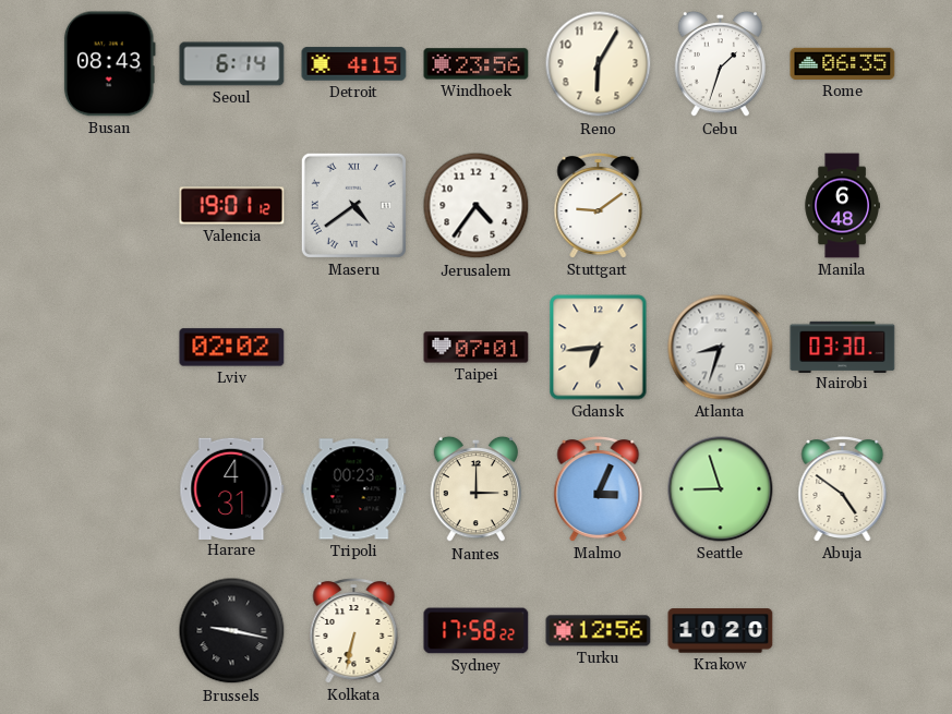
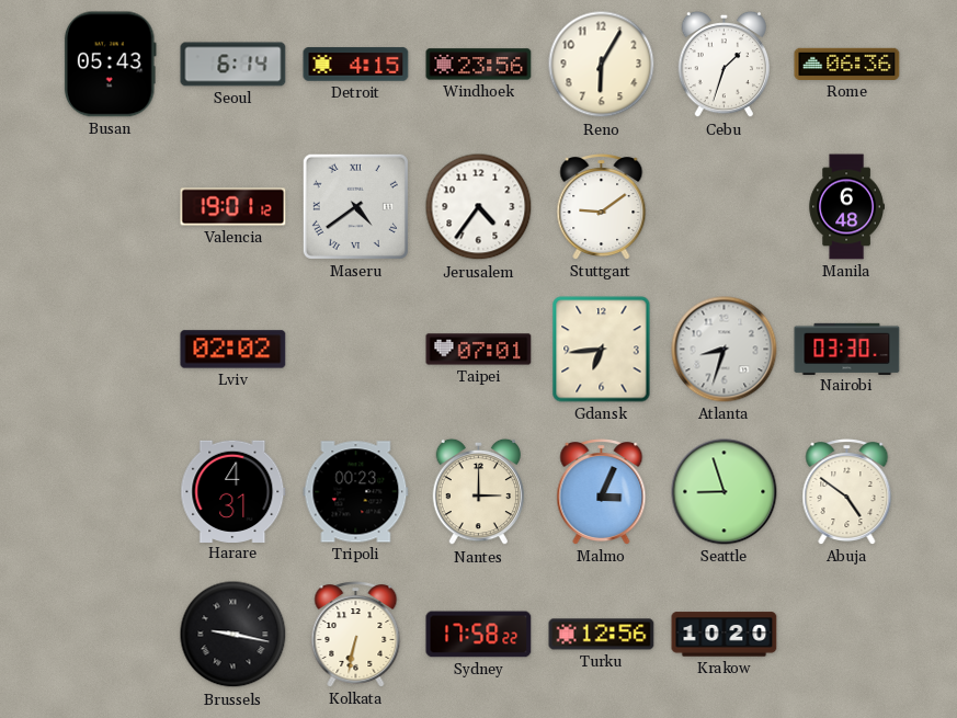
Busan: 08:43 -> 05:43
Rome: 06:35 -> 06:36
